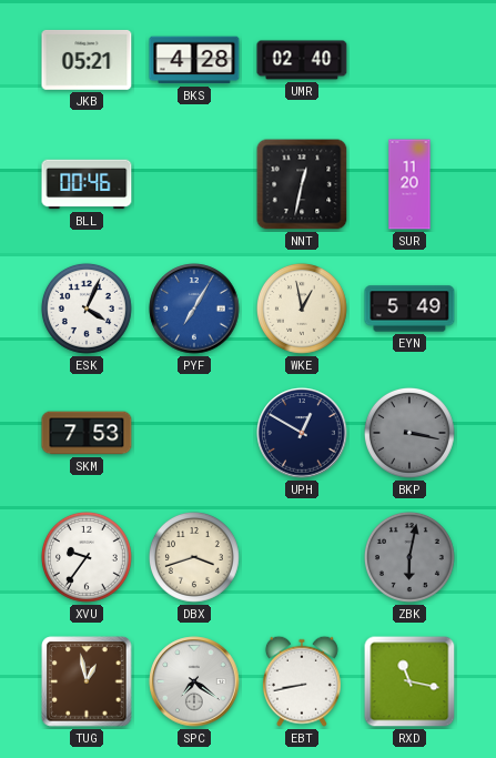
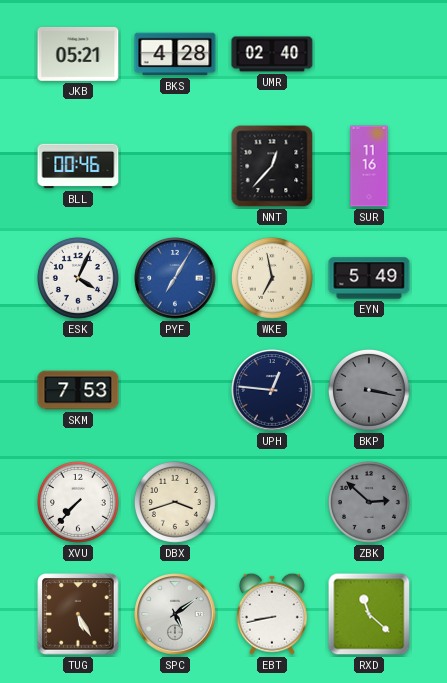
NNT: 12:32 -> 12:37
SUR: 11:20 -> 11:16
WKE: 12:58 -> 6:58
UPH: 12:50 -> 12:46
XVU: 9:36 -> 7:37
ZBK: 6:02 -> 2:52
TUG: 12:58 -> 5:25
SPC: 7:21 -> 5:09
RXD: 11:17 -> 11:22
